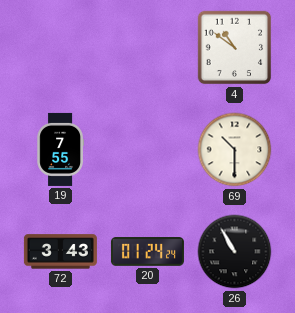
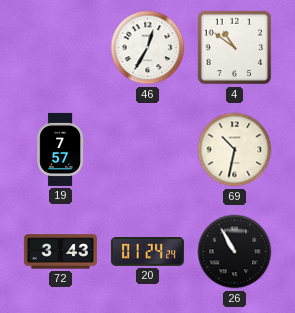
46: none -> 12:35
19: 7:55 -> 7:57
69: 10:30 -> 10:32
